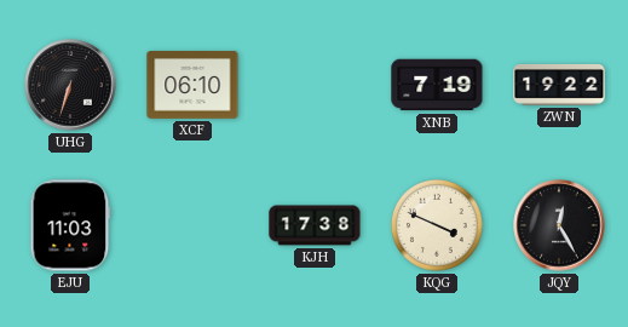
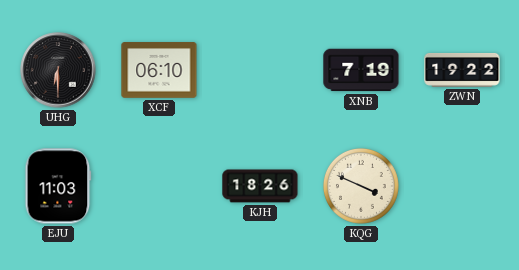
UHG: 6:33 -> 6:30
KJH: 17:38 -> 18:26
JQY: 12:25 -> none
